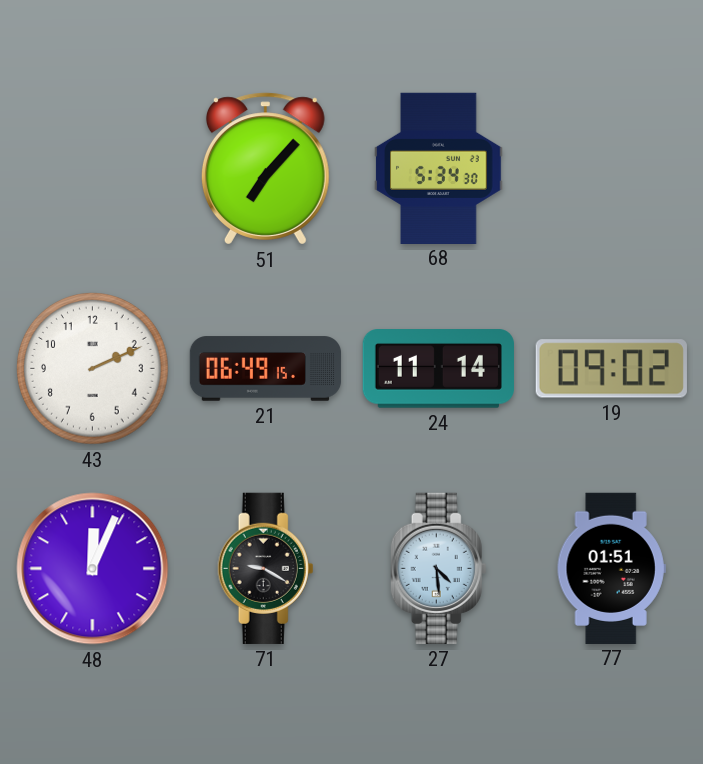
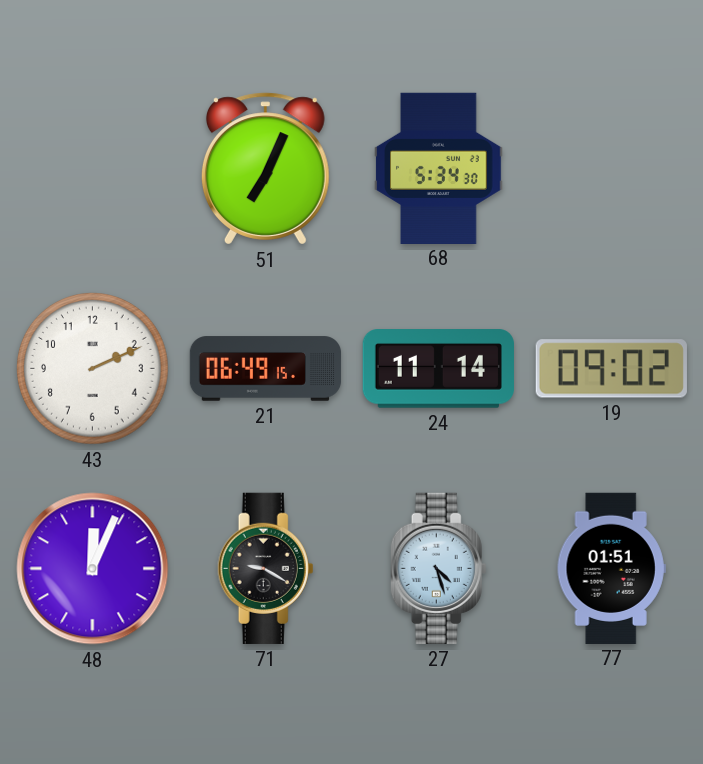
51: 7:07 -> 7:04
27: 4:29 -> 4:27
